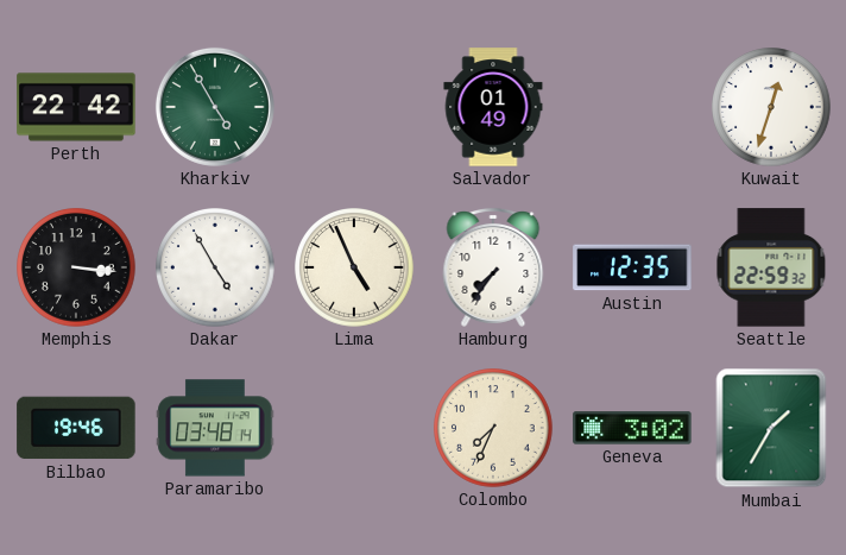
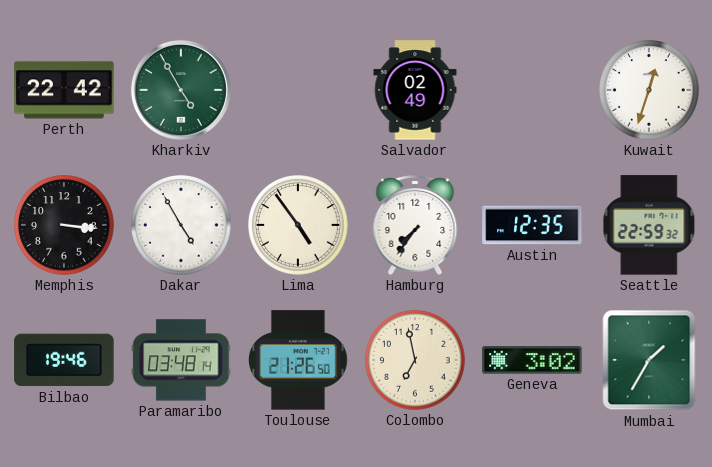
Salvador: 01:49 -> 02:49
Lima: 4:56 -> 4:54
Toulouse: none -> 21:26
Colombo: 7:34 -> 6:58
